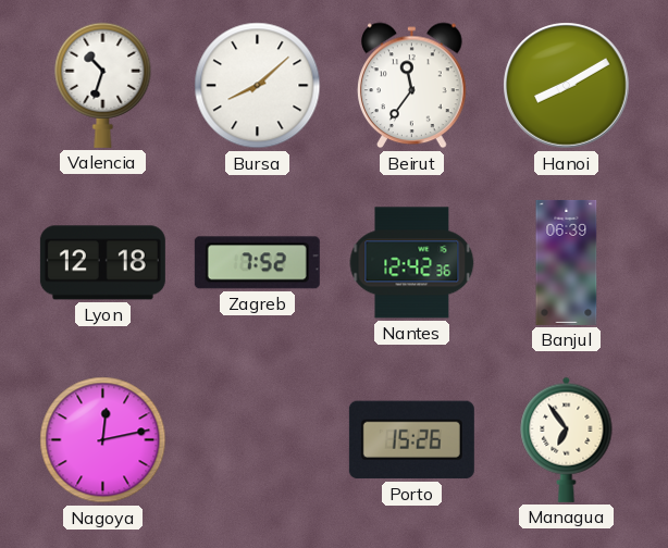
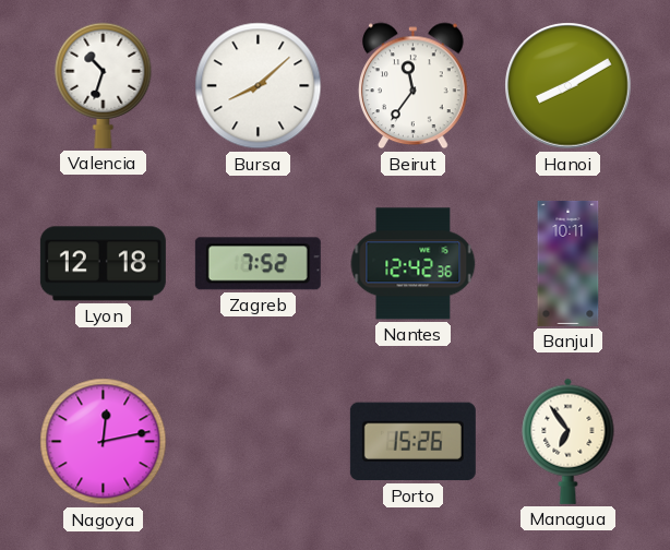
Banjul: 06:39 -> 10:11
